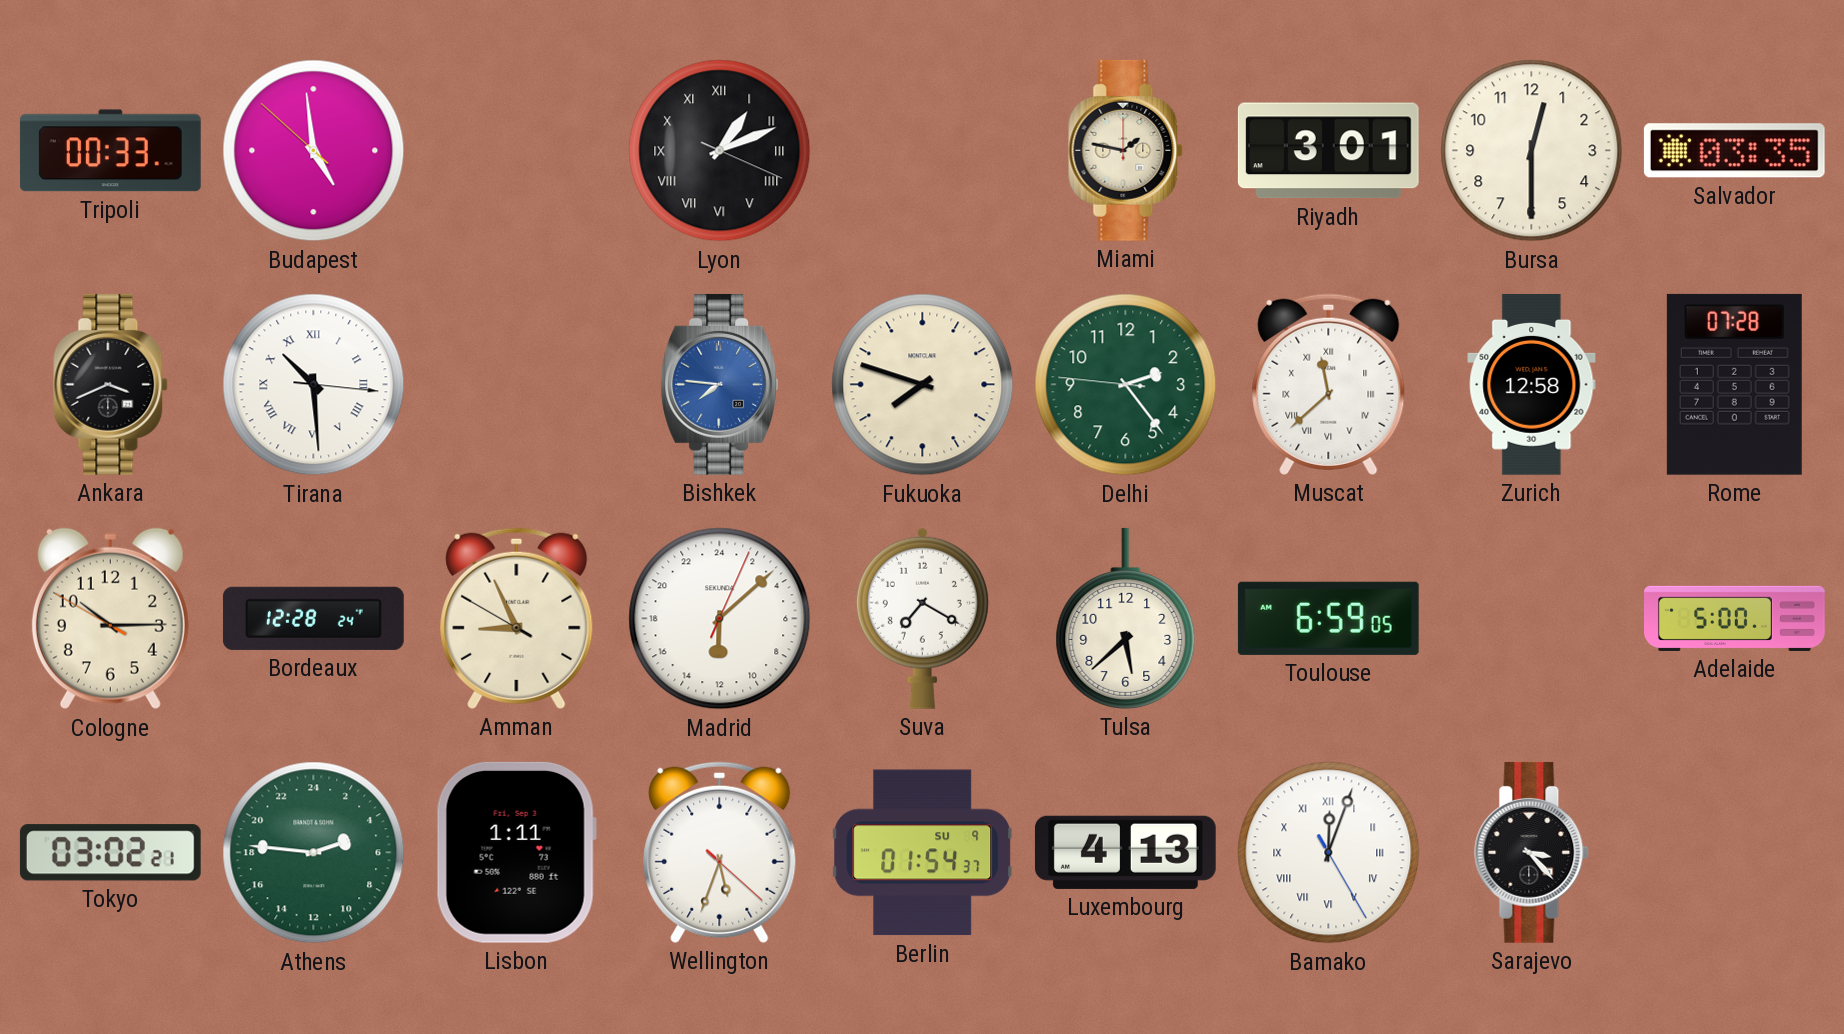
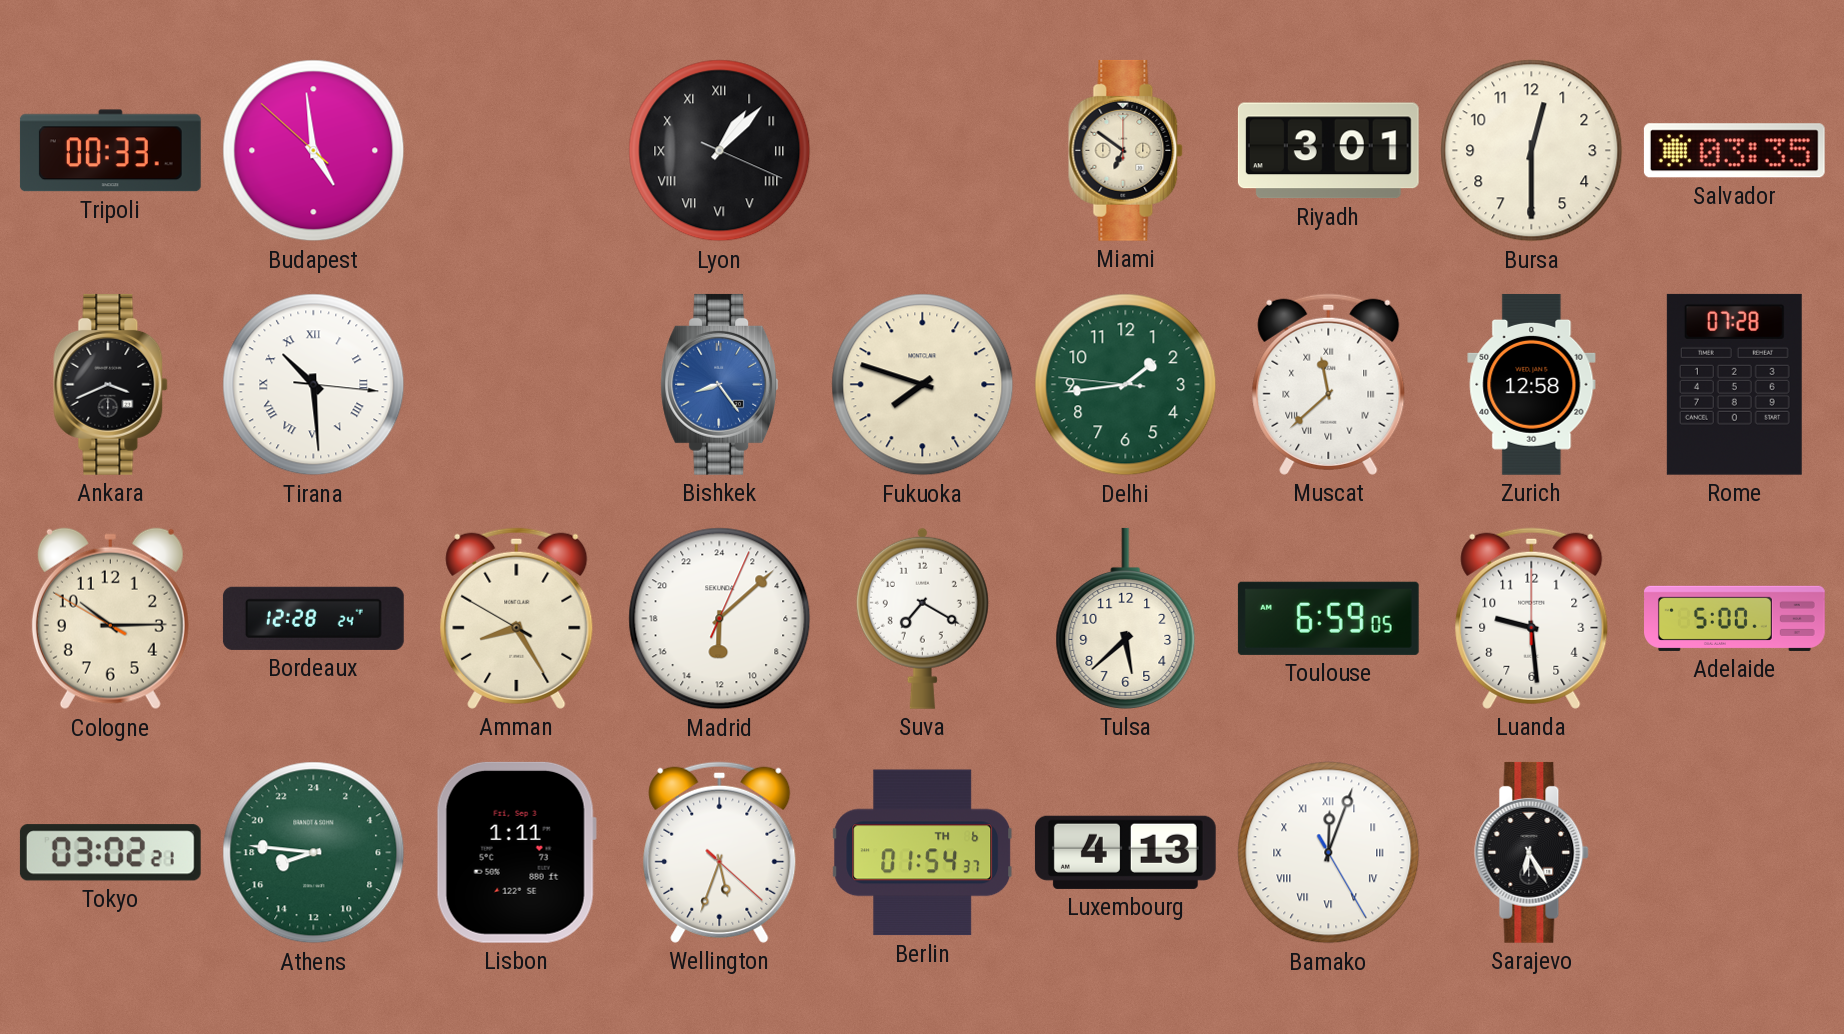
Lyon: 1:11 -> 1:07
Miami: 1:47 -> 6:51
Bishkek: 7:46 -> 8:24
Delhi: 2:23 -> 1:43
Amman: 8:55 -> 8:24
Luanda: none -> 9:29
Athens: 4:46 -> 16:46
Berlin date: SU 9 -> TH 6
Sarajevo: 3:23 -> 6:25
